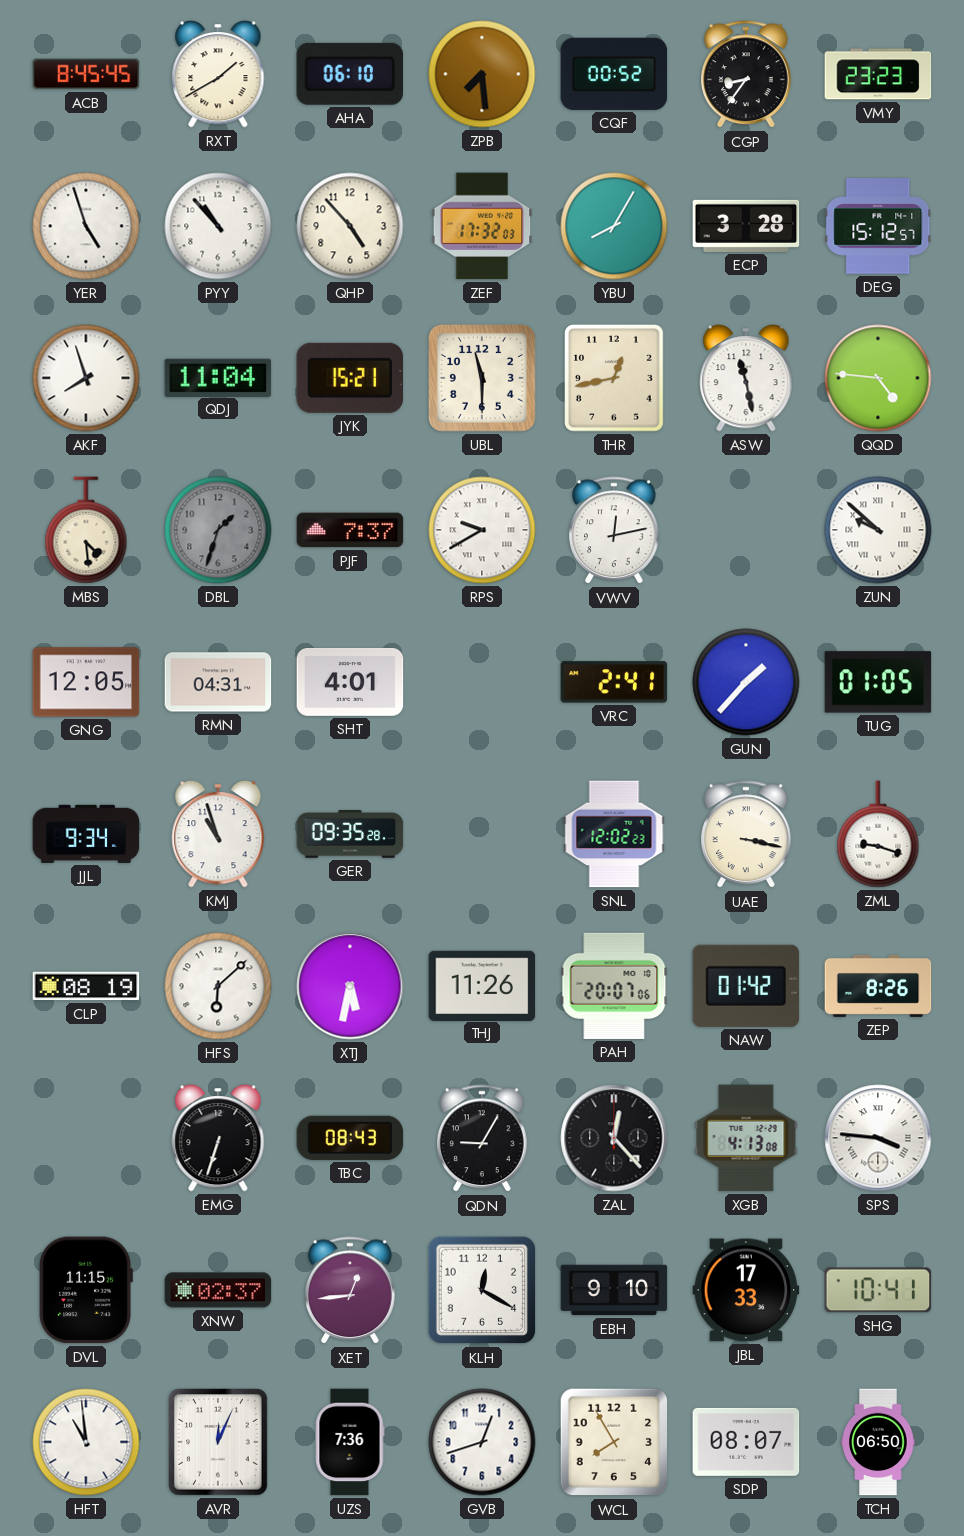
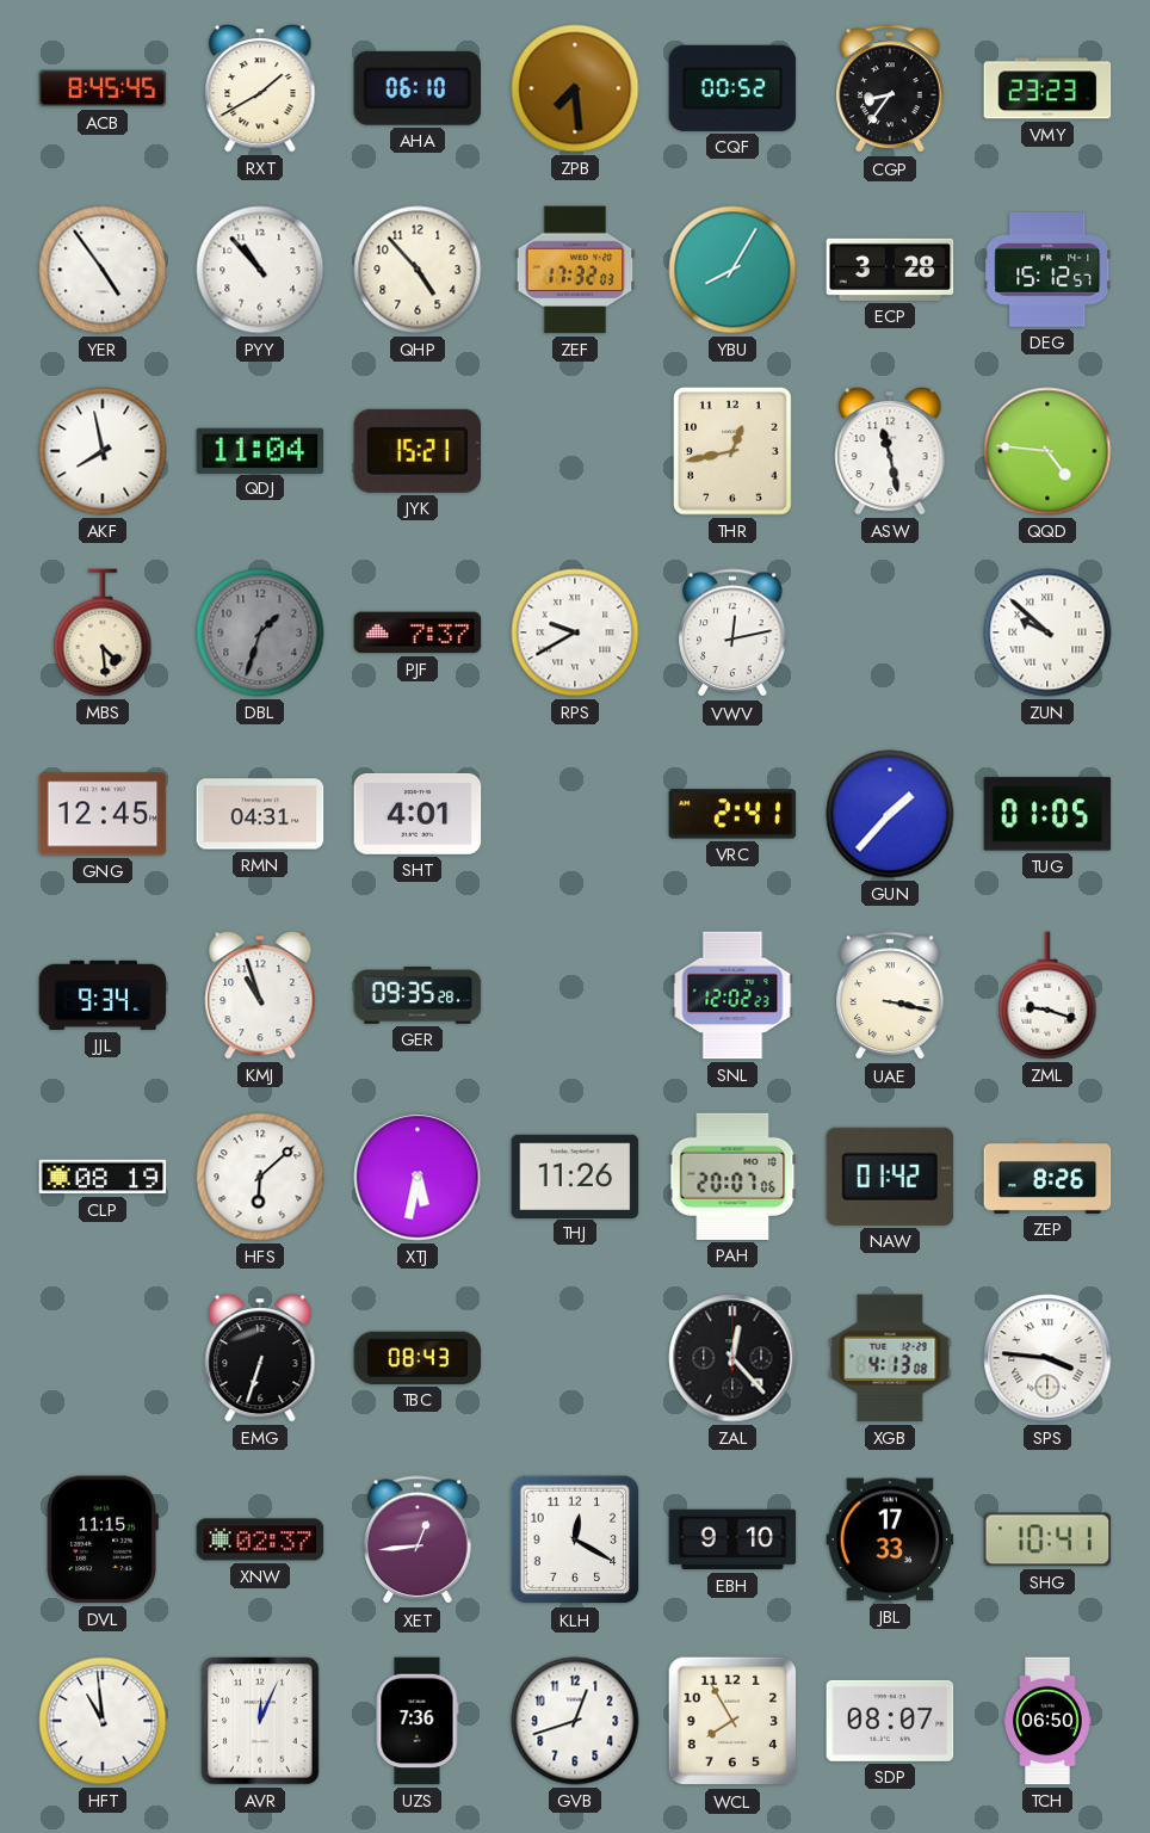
YER: 4:57 -> 4:54
AKF: 7:57 -> 7:58
UBL: 11:30 -> none
GNG: 12:05 -> 12:45
QDN: 9:05 -> none
